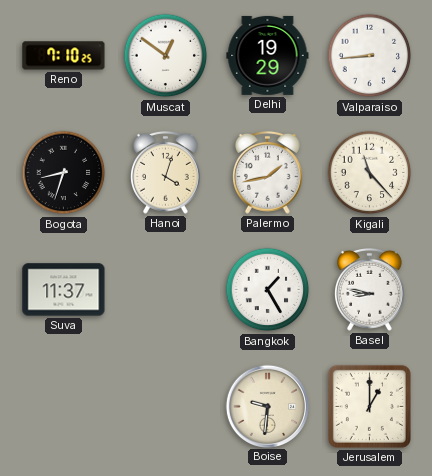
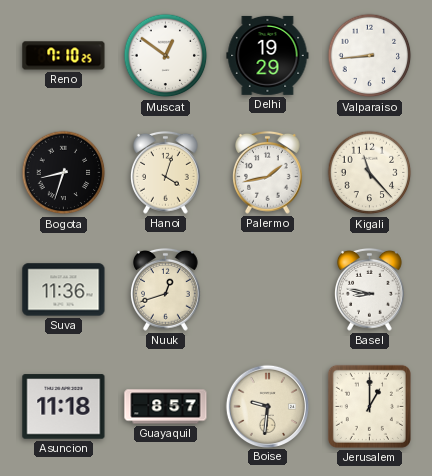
Suva: 11:37 -> 11:36
Nuuk: none -> 12:42
Bangkok: 1:25 -> none
Asuncion: none -> 11:18
Guayaquil: none -> 8:57
